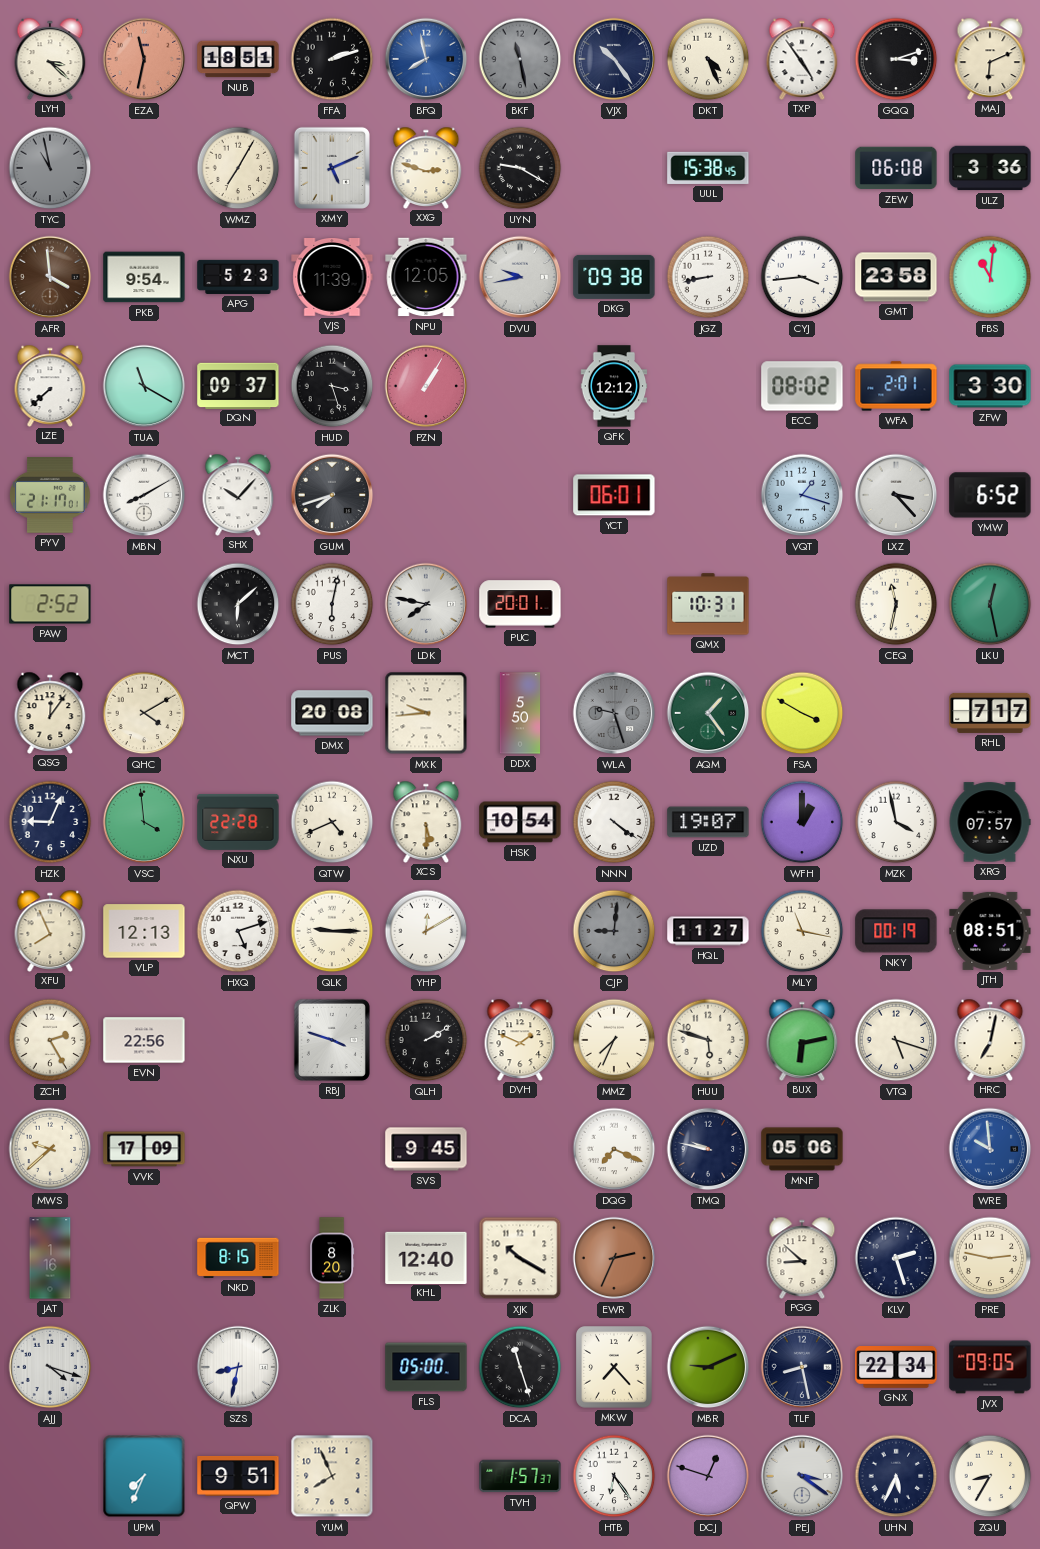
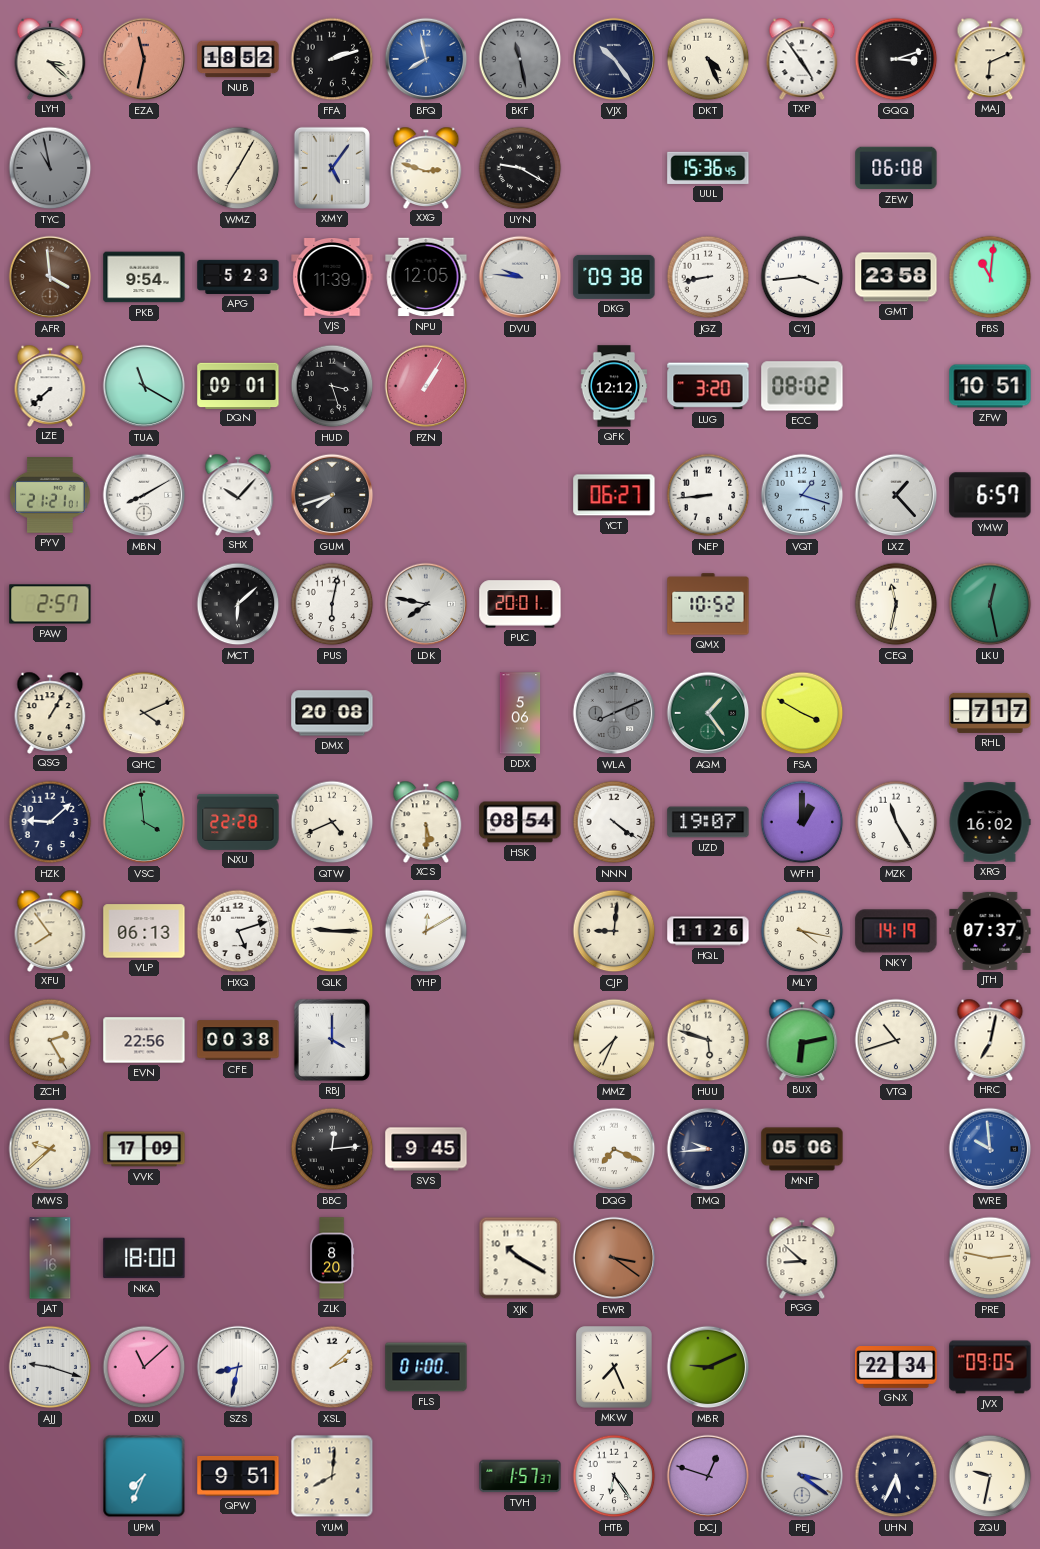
NUB: 18:51 -> 18:52
XMY: 5:11 -> 5:06
UUL: 15:38 -> 15:36
ULZ: 3:36 -> none
DVU: 9:43 -> 9:46
DQN: 09:37 -> 09:01
LUG: none -> 3:20
WFA: 2:01 -> none
ZFW: 3:30 -> 10:51
PYV: 21:17 -> 21:21
YCT: 06:01 -> 06:27
NEP: none -> 8:44
LXZ: 3:23 -> 1:23
YMW: 6:52 -> 6:57
PAW: 2:52 -> 2:57
QMX: 10:31 -> 10:52
QSG: 12:06 -> 1:05
QHC: 4:10 -> 4:11
MXK: 9:44 -> none
DDX: 5:50 -> 5:06
WLA: 9:27 -> 8:11
HZK: 9:04 -> 9:08
HSK: 10:54 -> 08:54
MZK: 3:58 -> 11:25
XRG: 07:57 -> 16:02
XFU: 7:56 -> 7:54
VLP: 12:13 -> 06:13
CJP dial: grey -> cream
HQL: 11:27 -> 11:26
MLY: 11:17 -> 4:17
NKY: 00:19 -> 14:19
JTH: 08:51 -> 07:37
CFE: none -> 00:38
RBJ: 3:48 -> 4:00
QLH: 2:10 -> none
DVH: 1:49 -> none
VTQ: 5:18 -> 10:42
BBC: none -> 12:14
TMQ: 9:47 -> 9:44
NKA: none -> 18:00
NKD: 8:15 -> none
KHL: 12:40 -> none
EWR: 2:34 -> 3:21
KLV: 2:27 -> none
AJJ: 4:18 -> 9:18
DXU: none -> 11:08
XSL: none -> 2:08
FLS: 05:00 -> 01:00
DCA: 11:27 -> none
MKW: 7:23 -> 7:26
TLF: 8:28 -> none
YUM: 7:56 -> 8:01
ZQU: 8:35 -> 9:32
